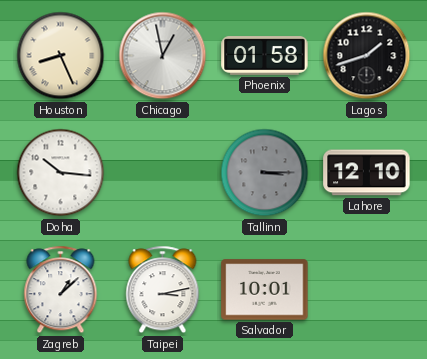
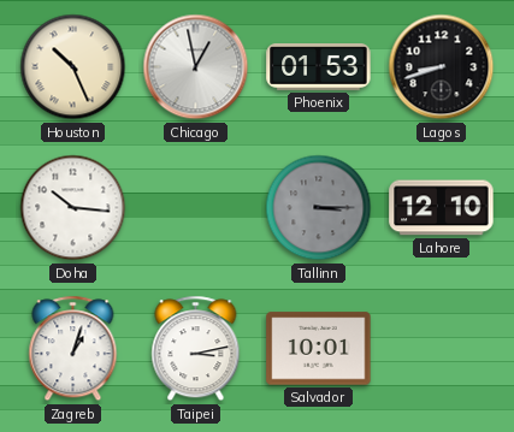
Houston: 8:26 -> 10:26
Phoenix: 01:58 -> 01:53
Lagos: 1:42 -> 8:42
Zagreb: 1:08 -> 1:03
